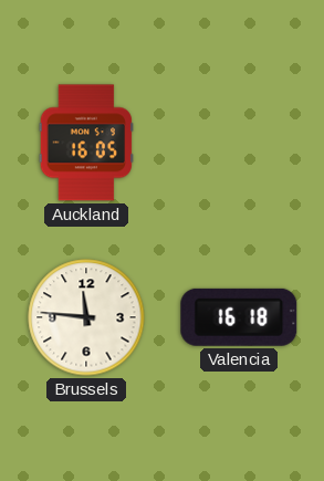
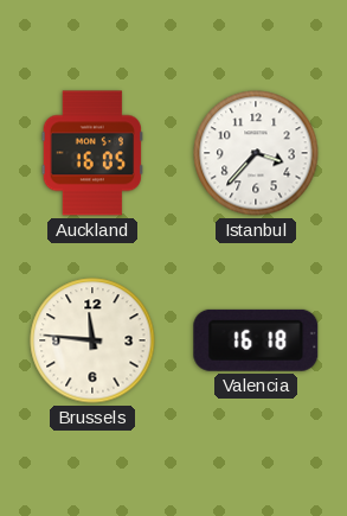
Istanbul: none -> 3:37
